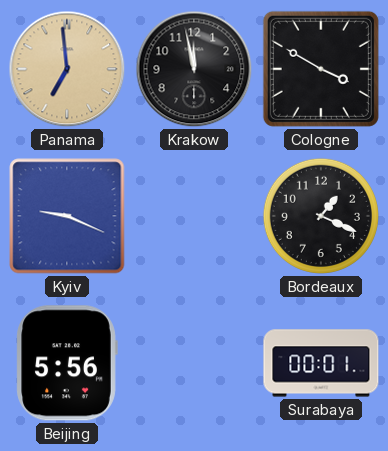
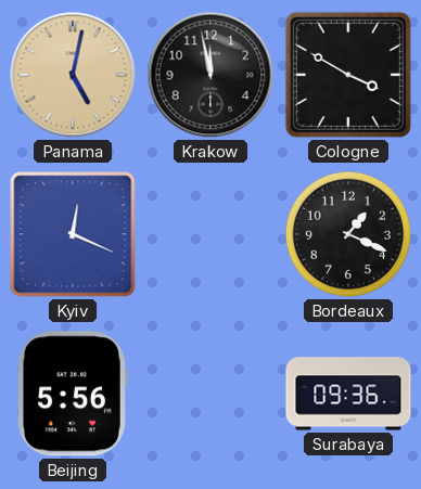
Panama: 6:59 -> 5:02
Kyiv: 9:19 -> 12:19
Surabaya: 00:01 -> 09:36
